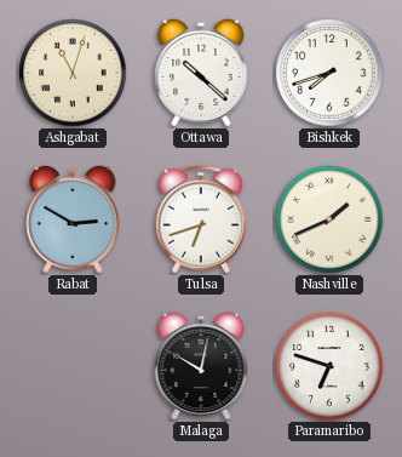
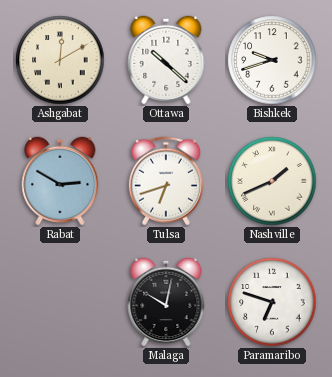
Ashgabat: 11:03 -> 12:10
Bishkek: 7:42 -> 9:42
